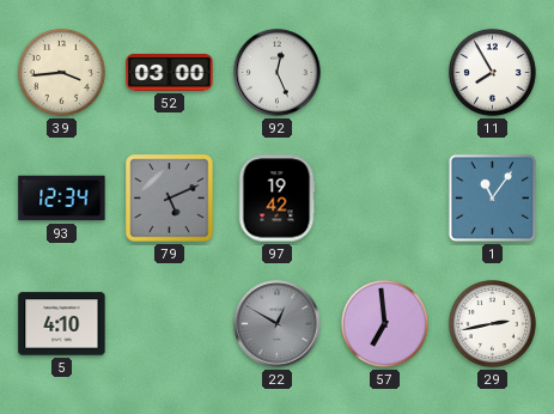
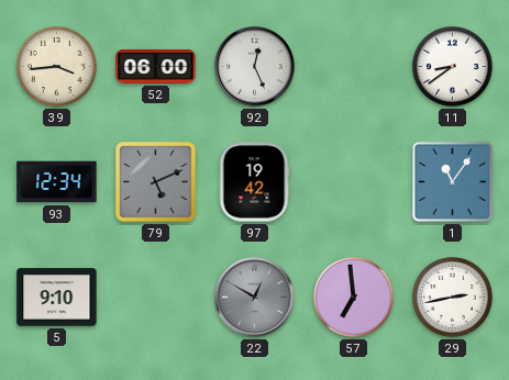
52: 03:00 -> 06:00
11: 7:55 -> 8:39
5: 4:10 -> 9:10
